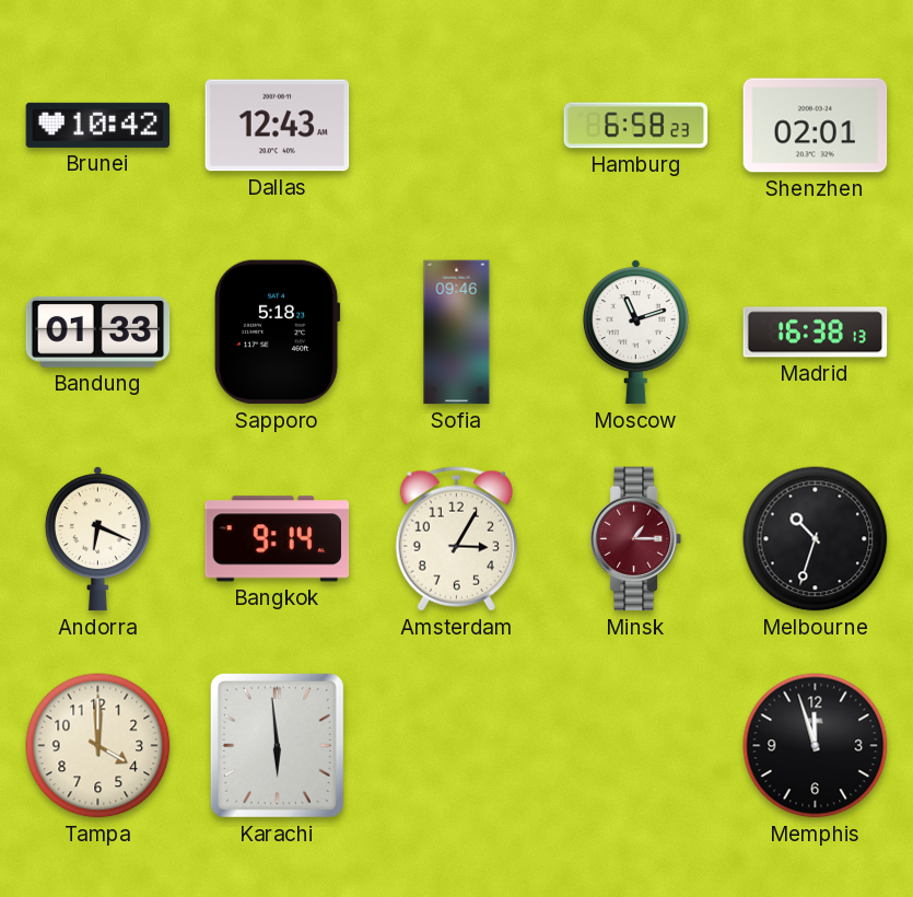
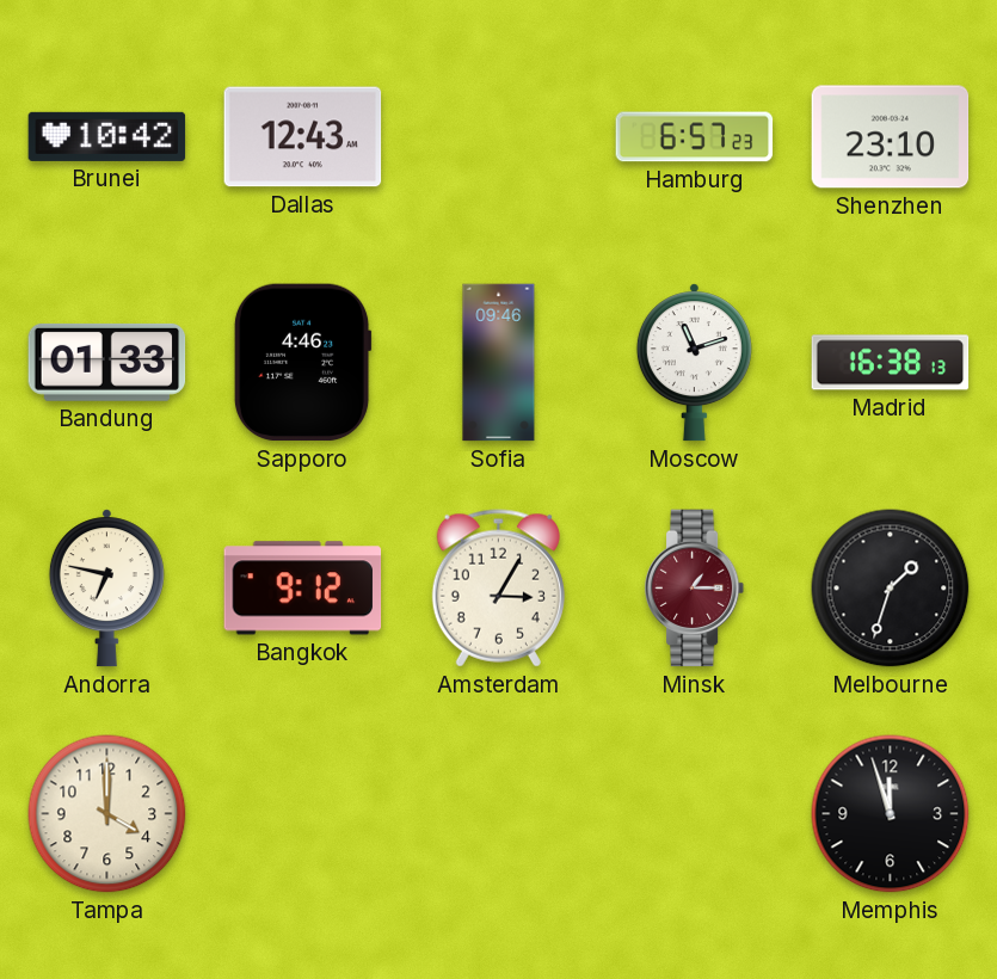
Hamburg: 6:58 -> 6:57
Shenzhen: 02:01 -> 23:10
Sapporo: 5:18 -> 4:46
Andorra: 6:19 -> 6:47
Bangkok: 9:14 -> 9:12
Melbourne: 10:33 -> 1:33
Karachi: 5:59 -> none
